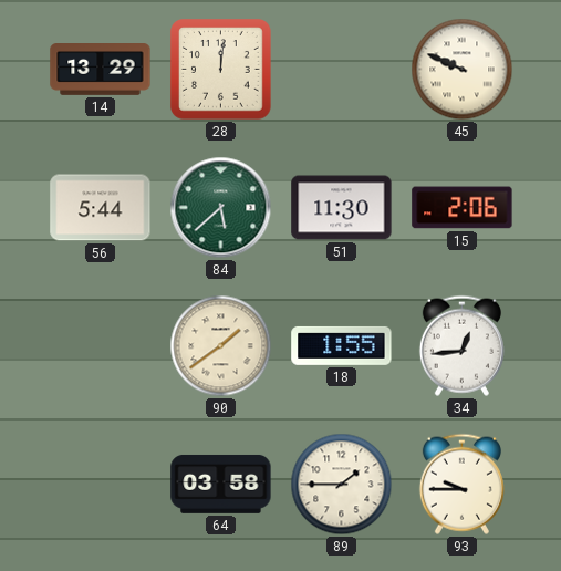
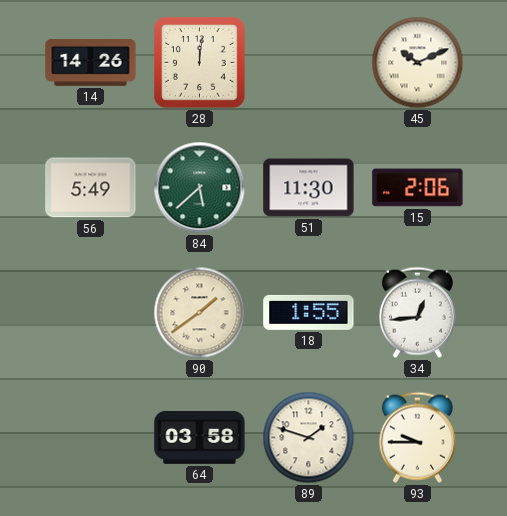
14: 13:29 -> 14:26
45: 9:49 -> 10:11
56: 5:44 -> 5:49
89: 1:45 -> 1:48
